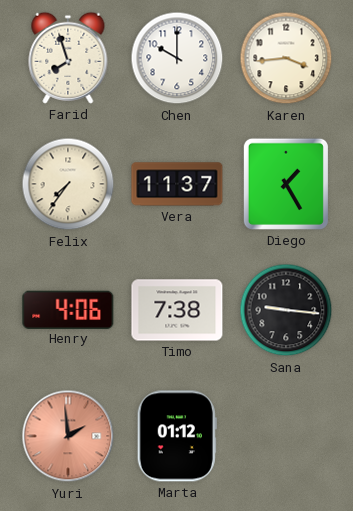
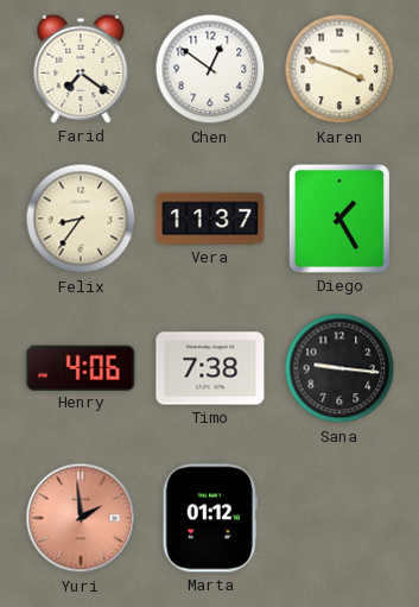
Farid: 7:57 -> 7:21
Chen: 10:00 -> 12:51
Karen: 3:44 -> 3:48
Felix: 7:36 -> 8:36
